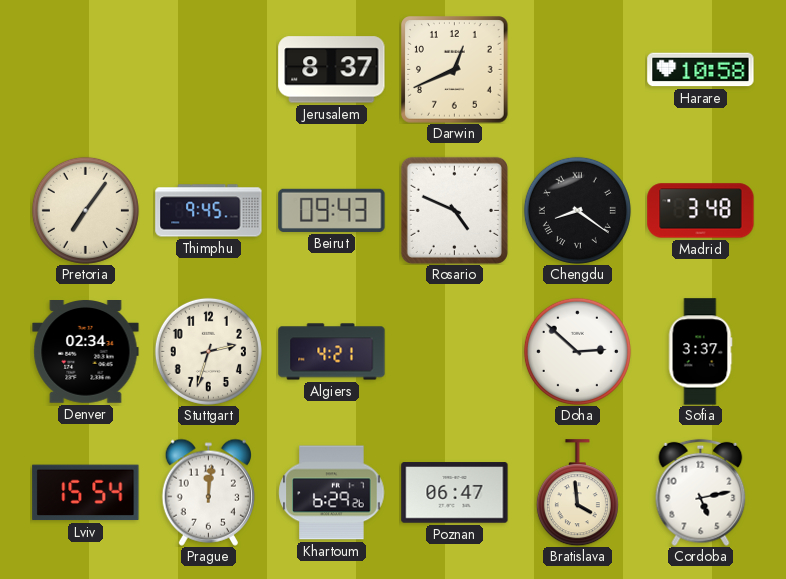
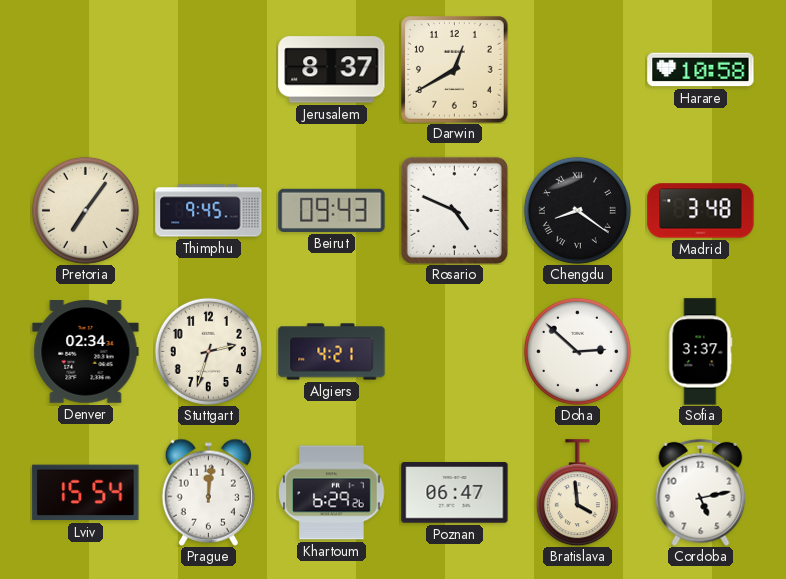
Darwin: 12:41 -> 12:40
